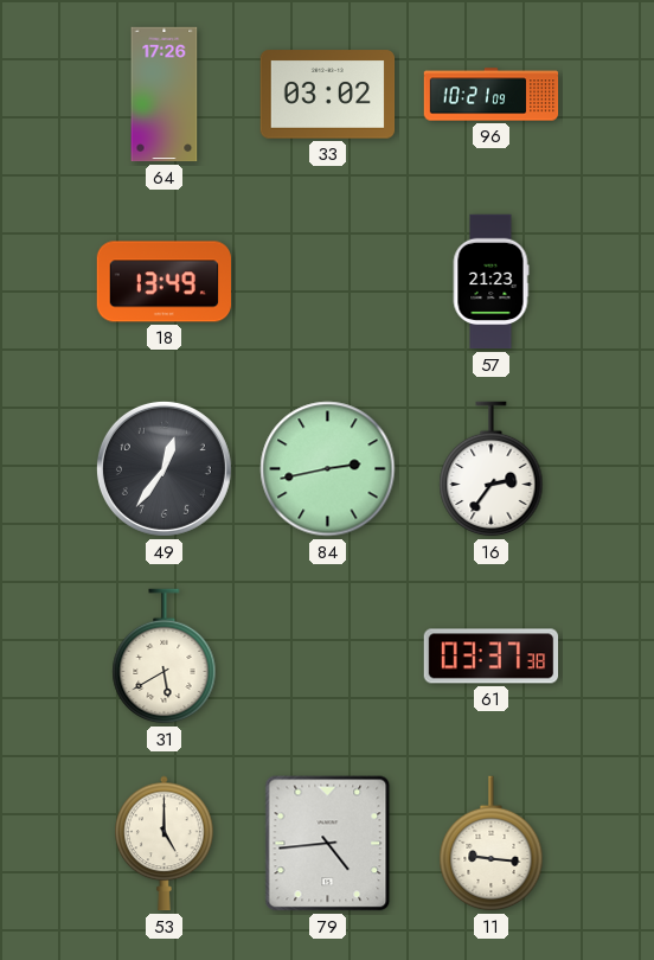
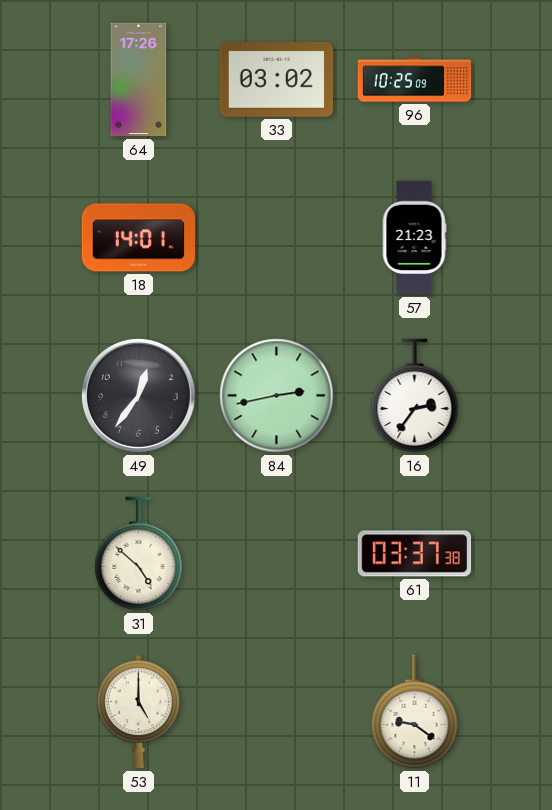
96: 10:21 -> 10:25
18: 13:49 -> 14:01
31: 5:40 -> 4:52
79: 4:44 -> none
11: 9:16 -> 9:21
